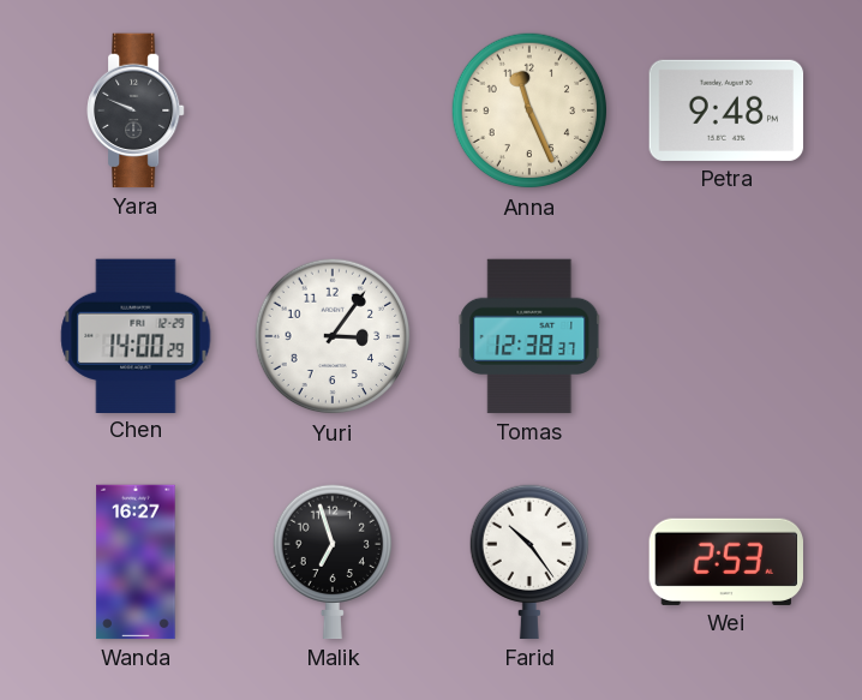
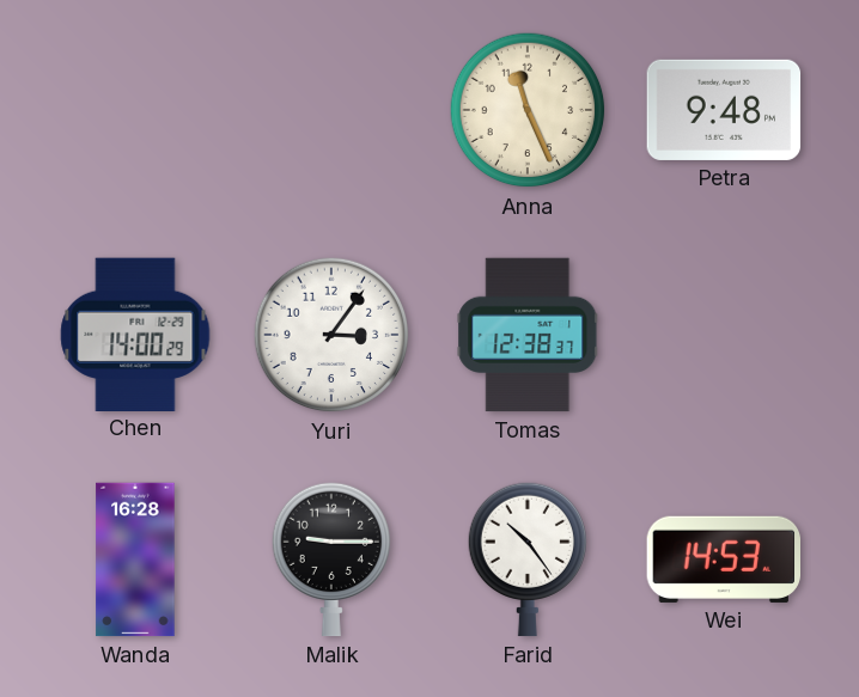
Yara: 9:49 -> none
Wanda: 16:27 -> 16:28
Malik: 6:57 -> 9:15
Wei: 2:53 -> 14:53
